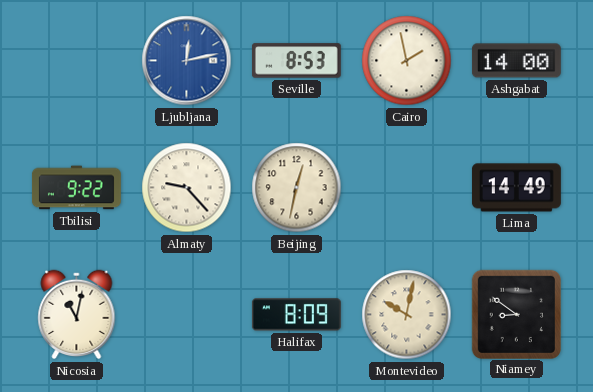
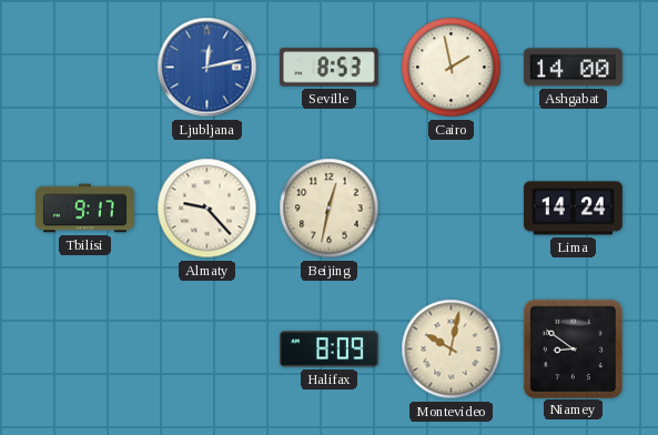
Tbilisi: 9:22 -> 9:17
Lima: 14:49 -> 14:24
Nicosia: 11:02 -> none
